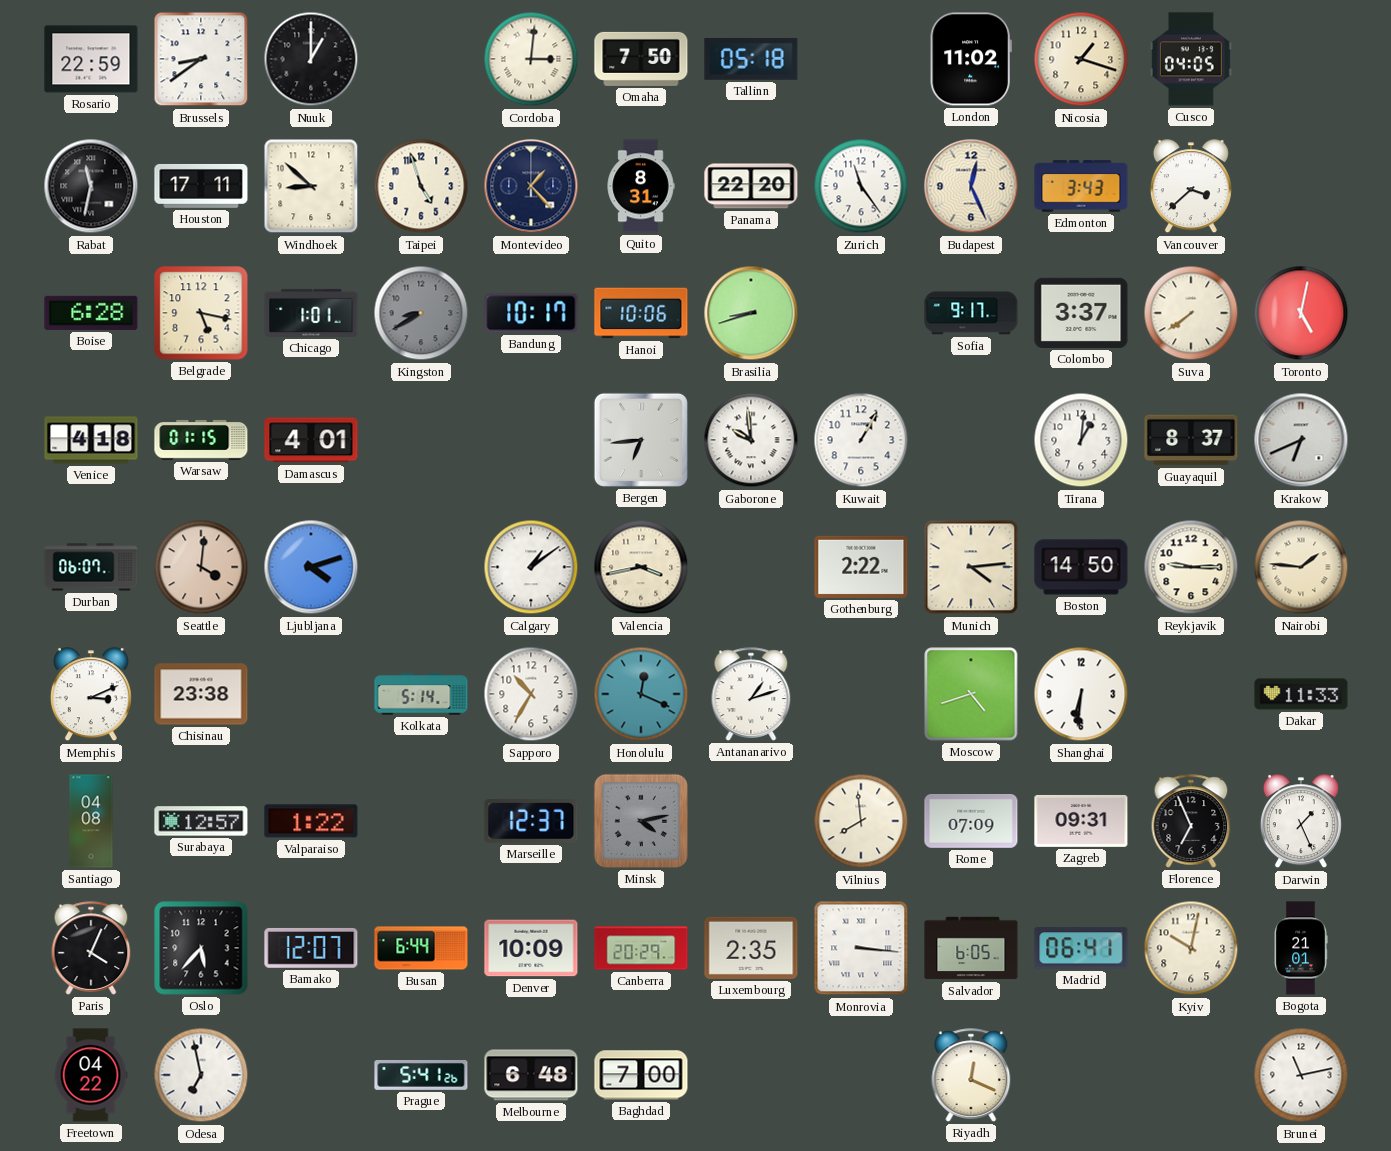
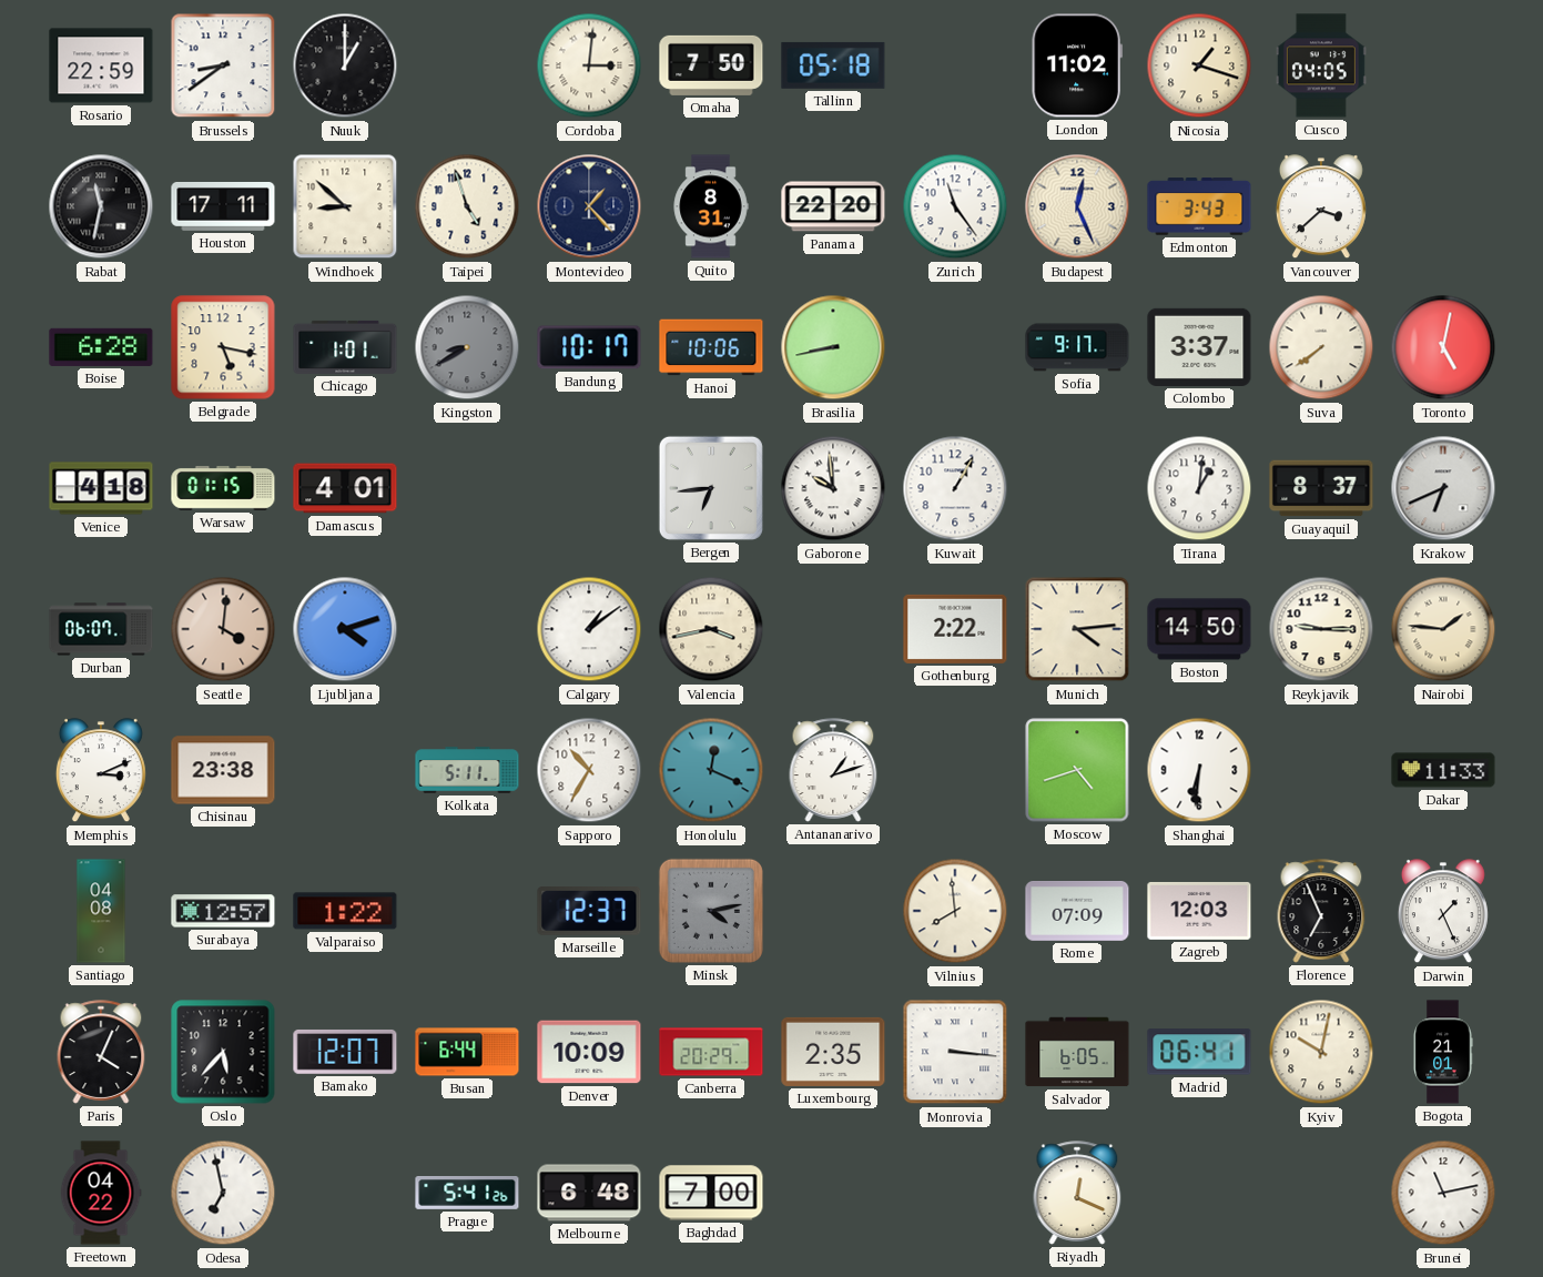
Brasilia: 8:42 -> 8:43
Kolkata: 5:14 -> 5:11
Zagreb: 09:31 -> 12:03
